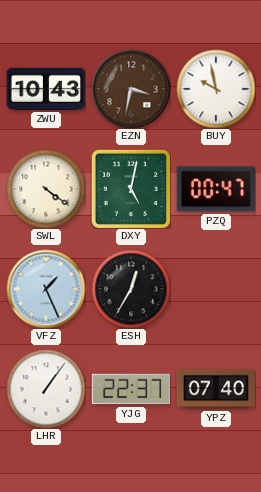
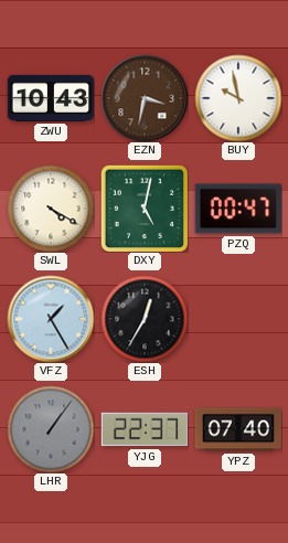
SWL: 4:21 -> 4:20
VFZ: 1:26 -> 1:25
LHR dial: white -> grey
